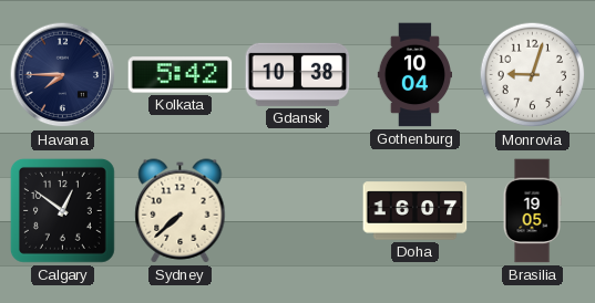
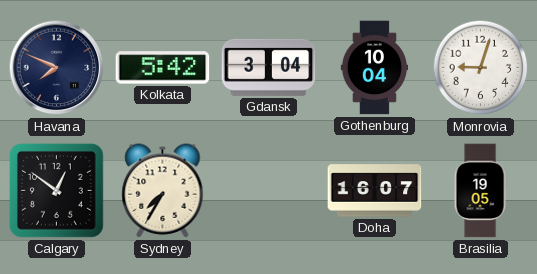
Havana: 7:45 -> 7:49
Gdansk: 10:38 -> 3:04
Sydney: 7:38 -> 7:35
